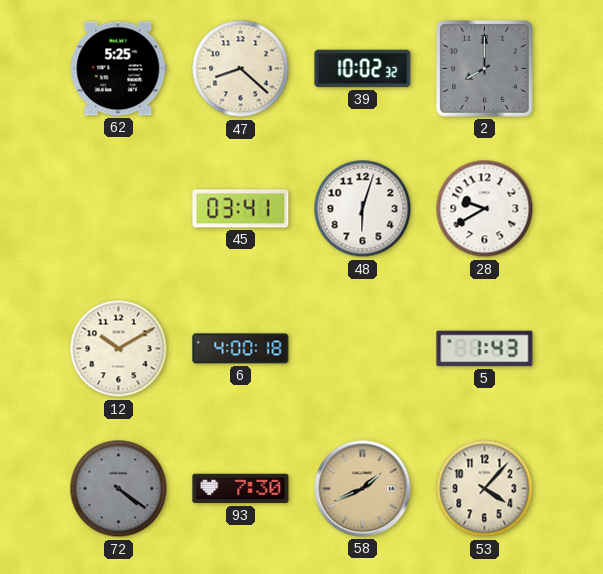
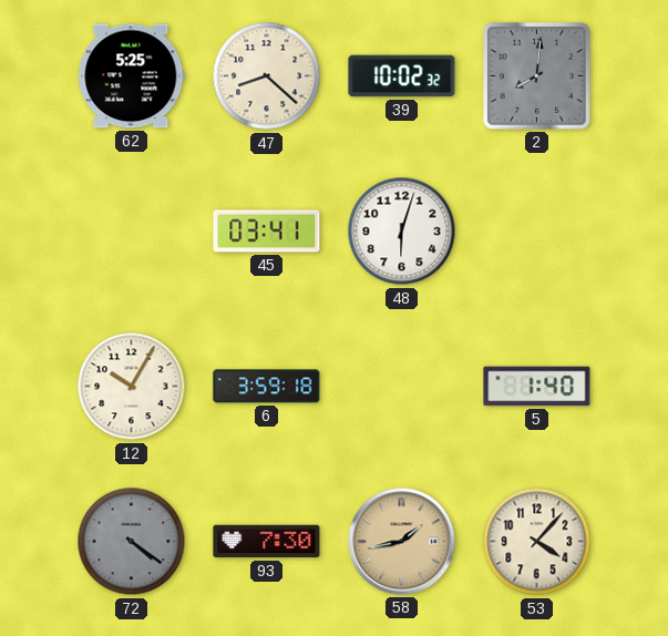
2: 8:00 -> 8:01
28: 9:40 -> none
12: 10:10 -> 10:05
6: 4:00 -> 3:59
5: 1:43 -> 1:40
58: 1:41 -> 1:43
